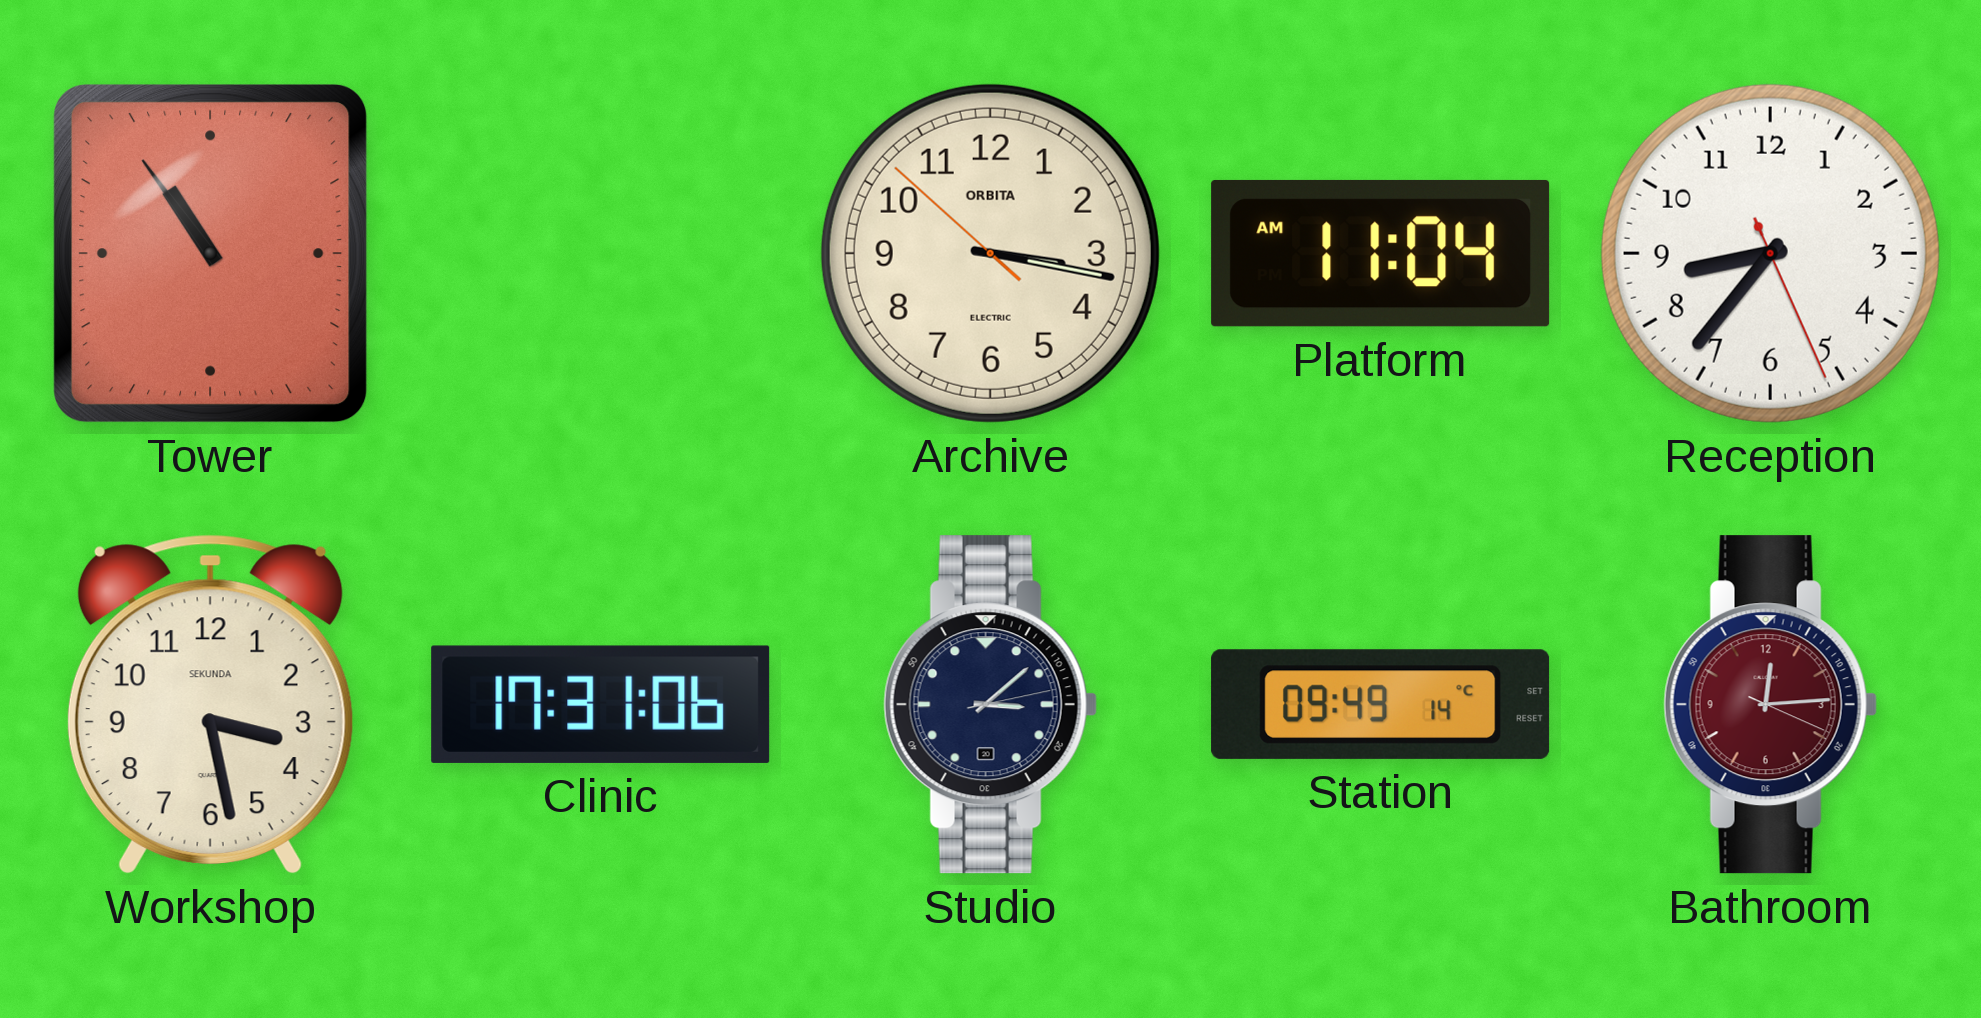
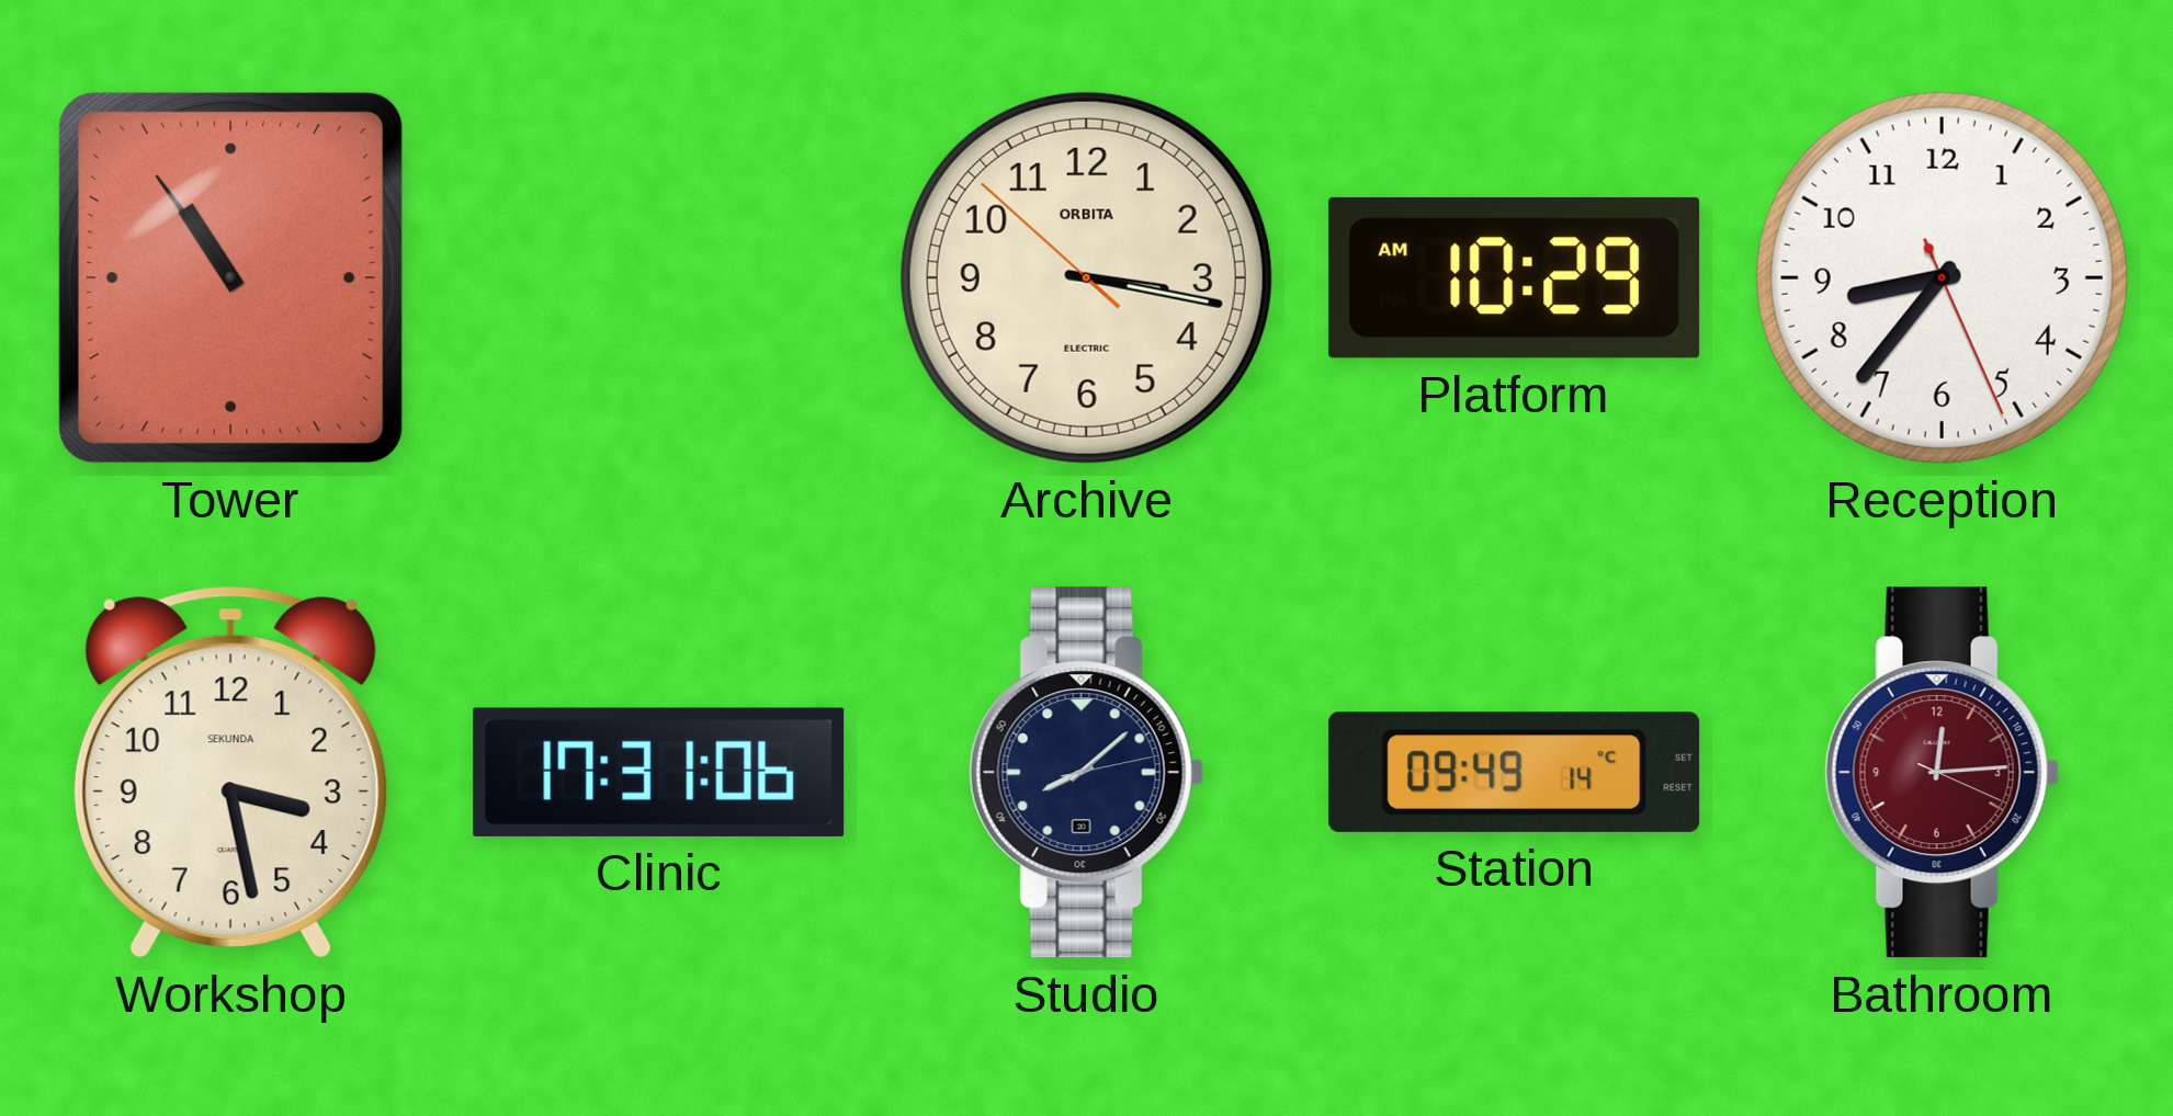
Platform: 11:04 -> 10:29
Studio: 3:08 -> 8:08
